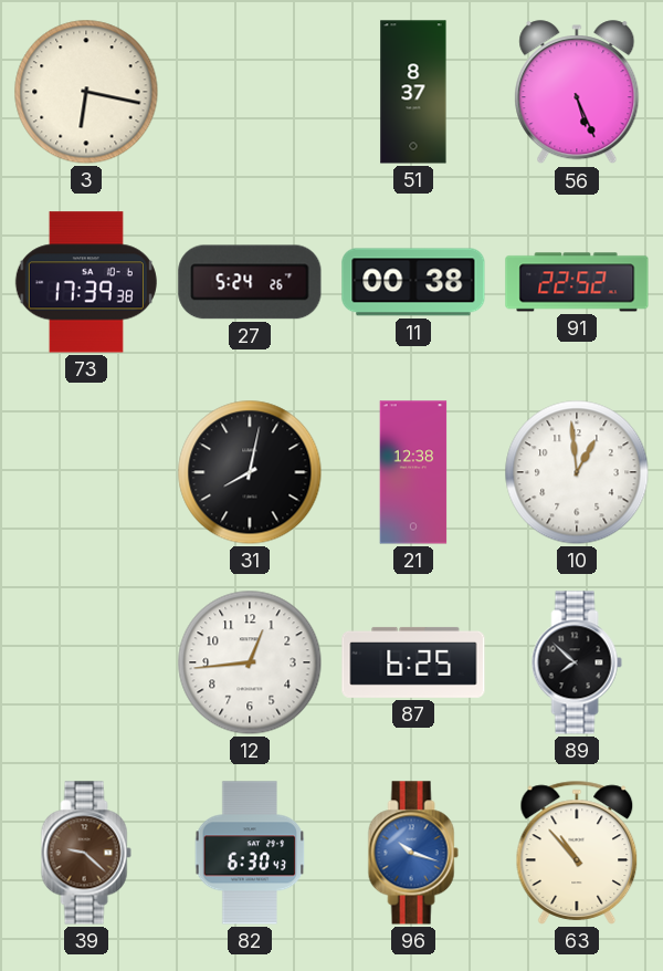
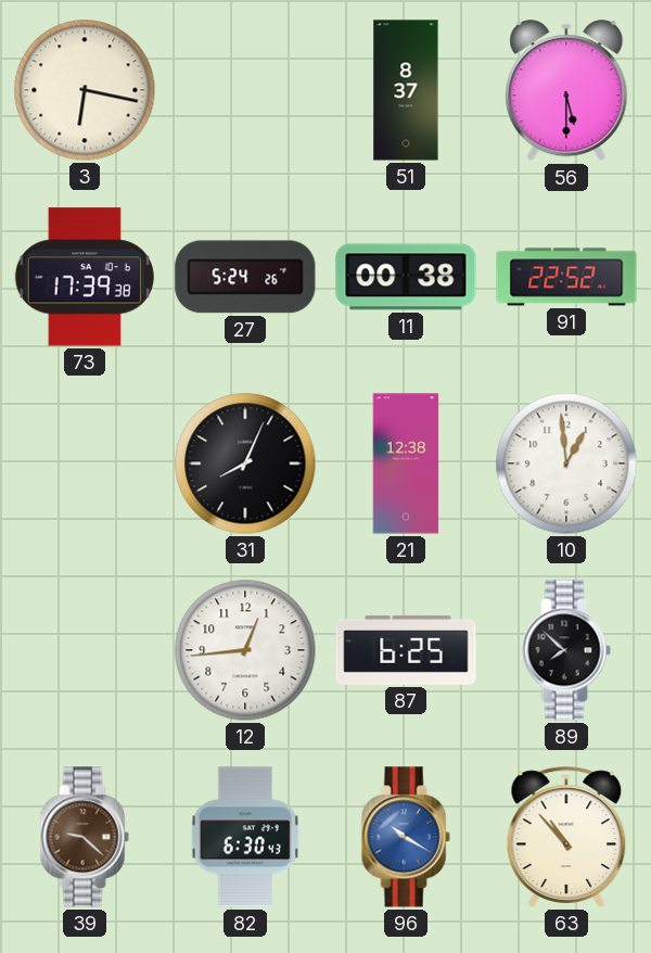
56: 5:26 -> 5:30
31: 8:02 -> 8:04
96: 10:18 -> 10:20
